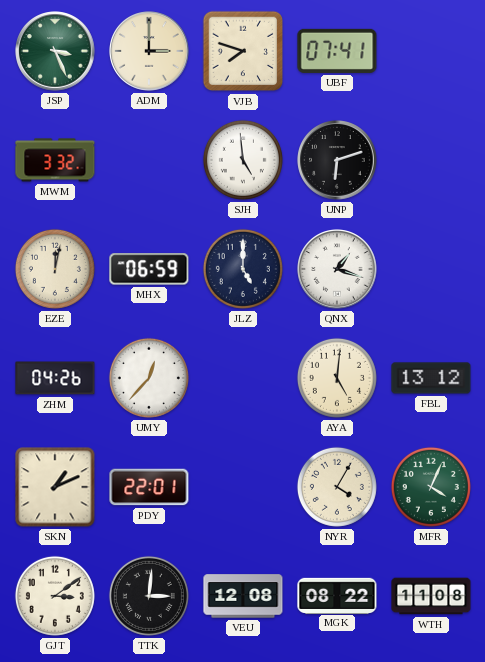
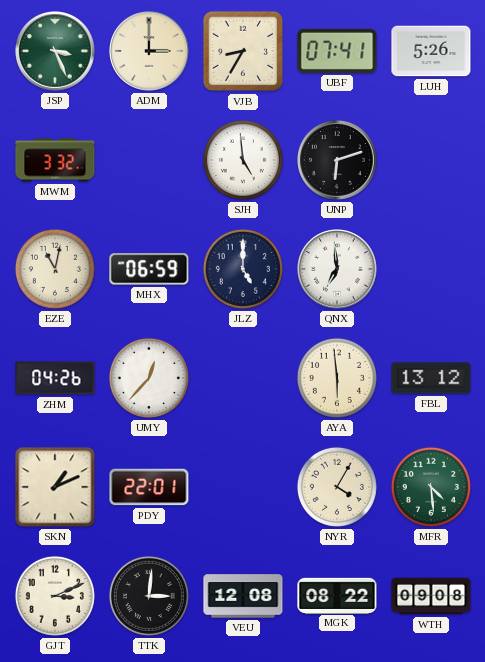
VJB: 7:48 -> 8:35
LUH: none -> 5:26
EZE: 12:02 -> 11:02
QNX: 1:18 -> 6:59
AYA: 5:01 -> 5:59
MFR: 4:04 -> 4:29
GJT: 3:09 -> 3:11
WTH: 11:08 -> 09:08
